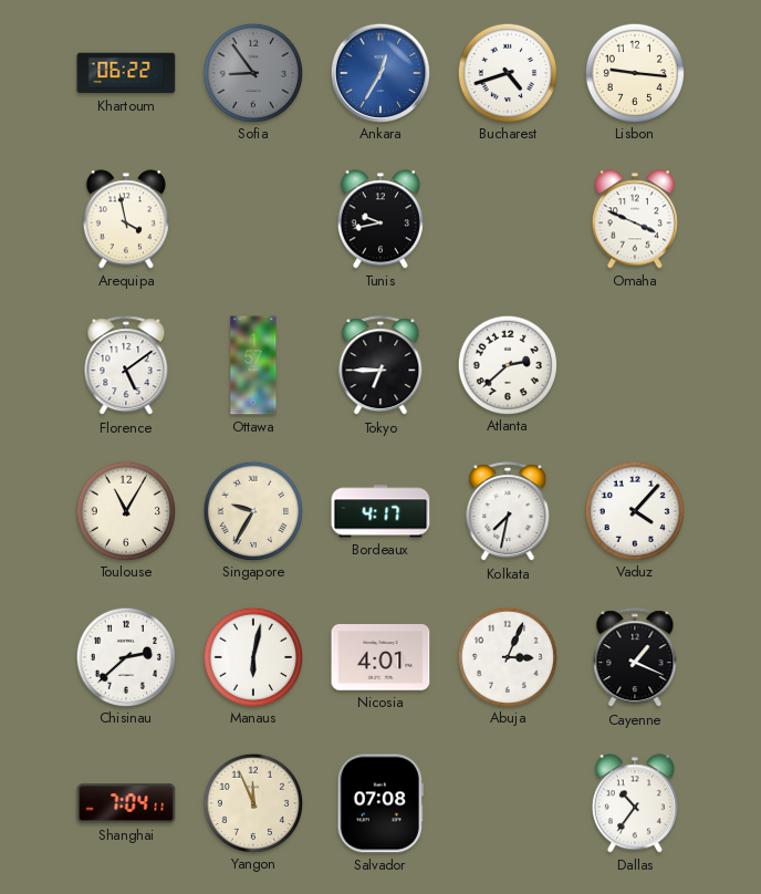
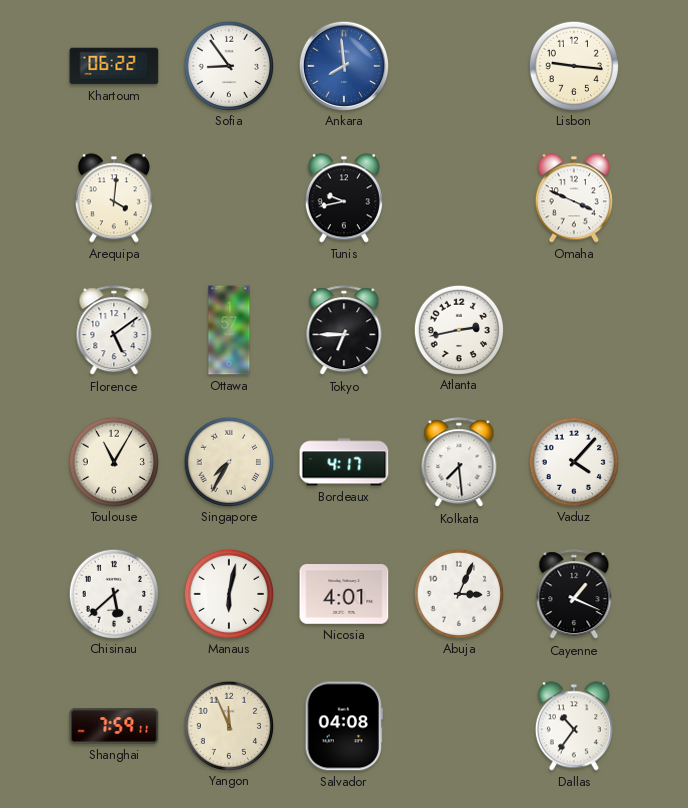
Sofia dial: grey -> white
Ankara: 12:35 -> 7:59
Bucharest: 4:42 -> none
Arequipa: 3:58 -> 4:01
Atlanta: 2:38 -> 2:43
Singapore: 9:35 -> 7:35
Kolkata: 7:32 -> 7:29
Chisinau: 2:38 -> 5:38
Shanghai: 7:04 -> 7:59
Salvador: 07:08 -> 04:08
